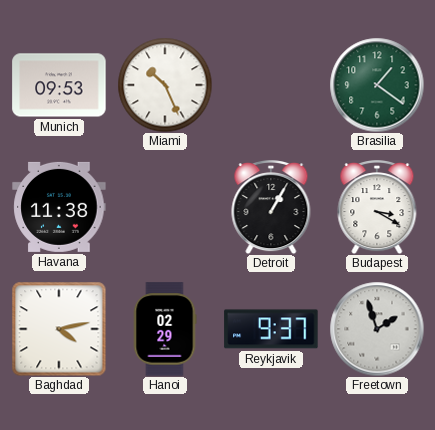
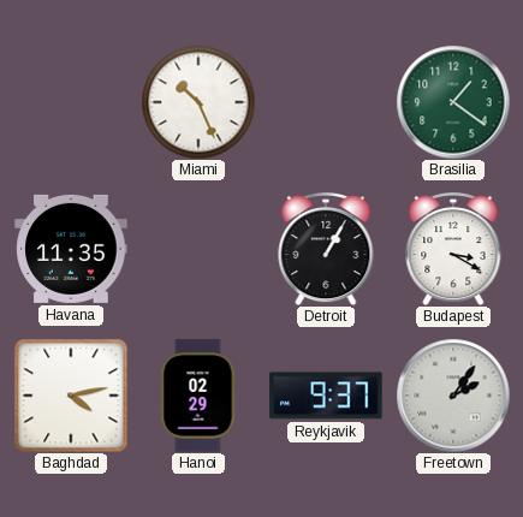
Munich: 09:53 -> none
Havana: 11:38 -> 11:35
Freetown: 1:57 -> 2:06
